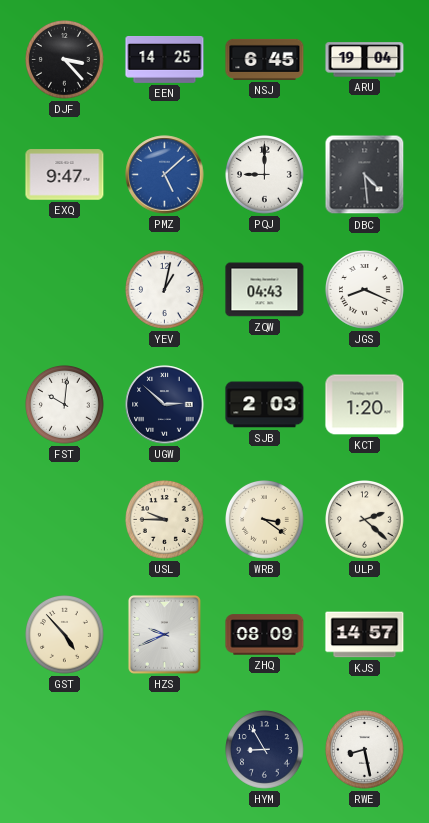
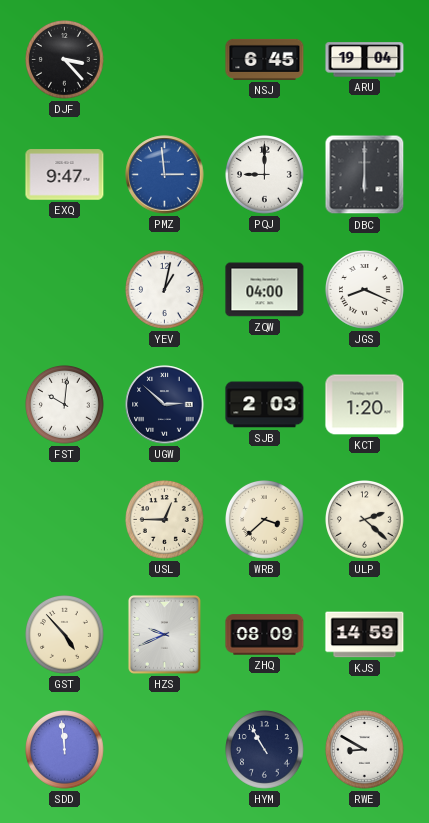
EEN: 14:25 -> none
PMZ: 5:08 -> 2:59
DBC: 4:29 -> 6:00
ZQW: 04:43 -> 04:00
USL: 9:45 -> 12:45
WRB: 3:21 -> 3:38
KJS: 14:57 -> 14:59
SDD: none -> 11:59
HYM: 8:55 -> 10:55
RWE: 8:28 -> 8:50
